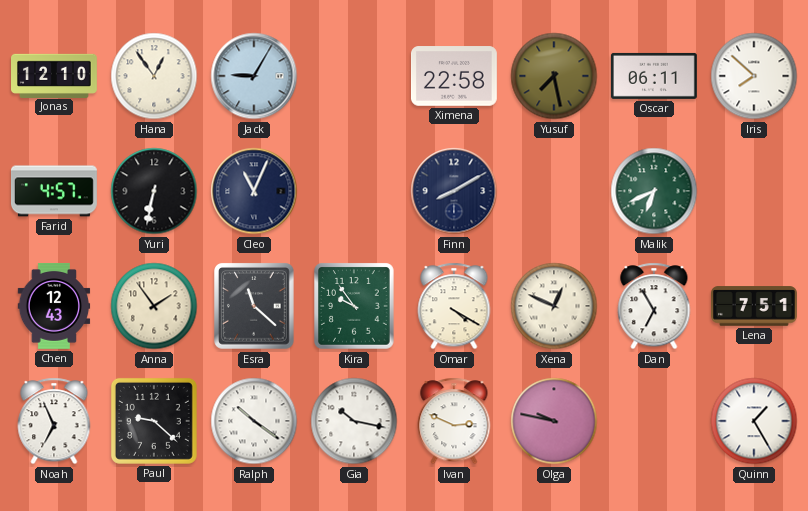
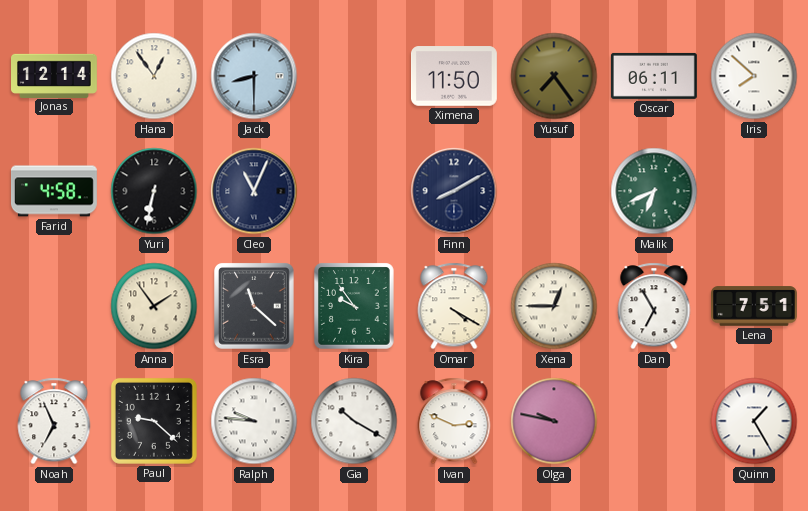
Jonas: 12:10 -> 12:14
Jack: 9:05 -> 8:30
Ximena: 22:58 -> 11:50
Yusuf: 7:28 -> 7:24
Farid: 4:57 -> 4:58
Chen: 12:43 -> none
Xena: 12:49 -> 12:45
Ralph: 10:21 -> 9:46
Gia: 10:17 -> 10:20
